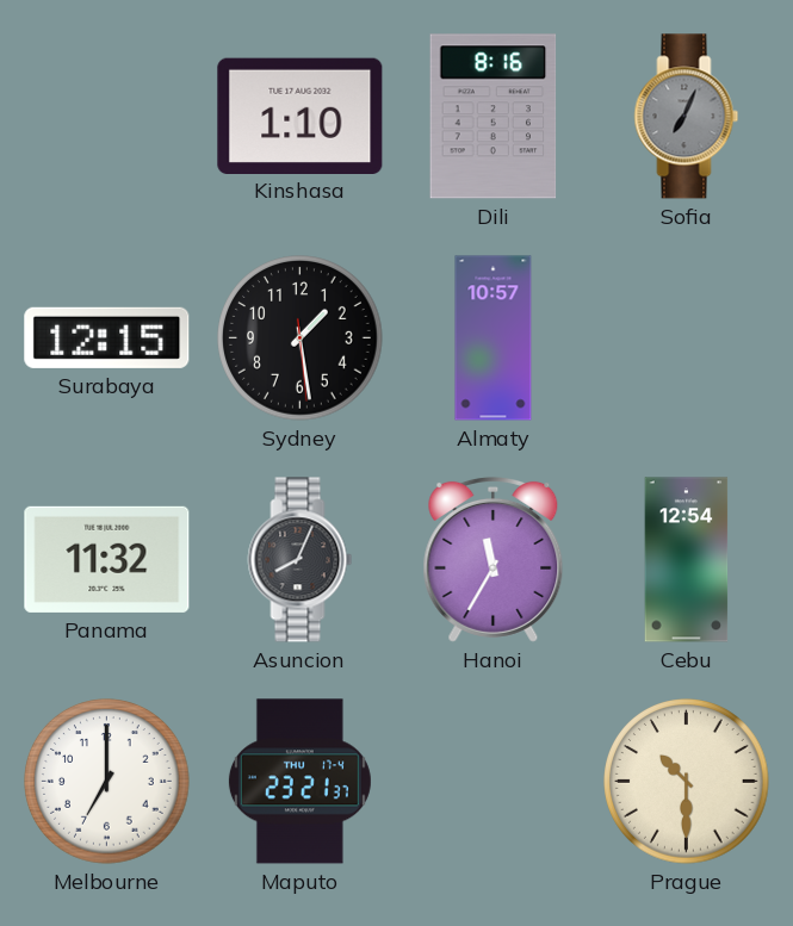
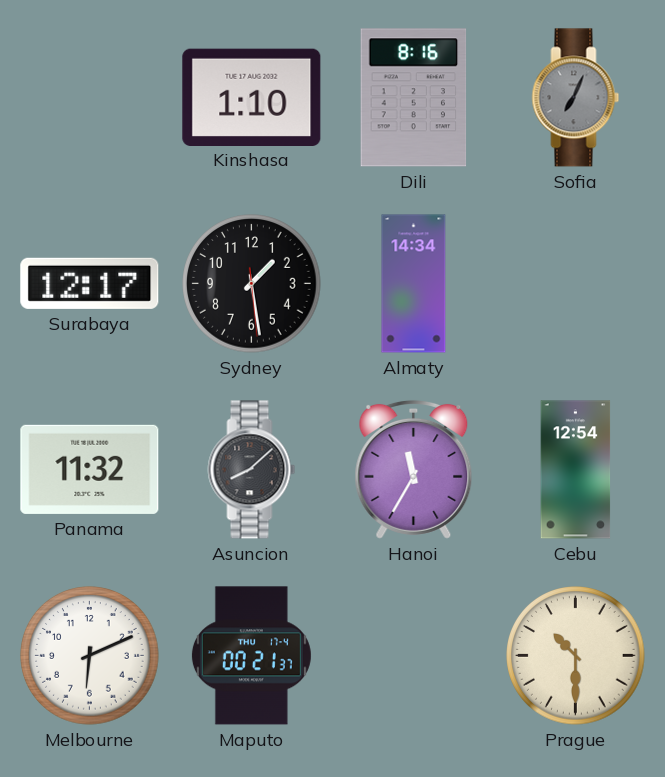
Surabaya: 12:15 -> 12:17
Almaty: 10:57 -> 14:34
Asuncion: 8:04 -> 8:08
Melbourne: 7:00 -> 6:11
Maputo: 23:21 -> 00:21
